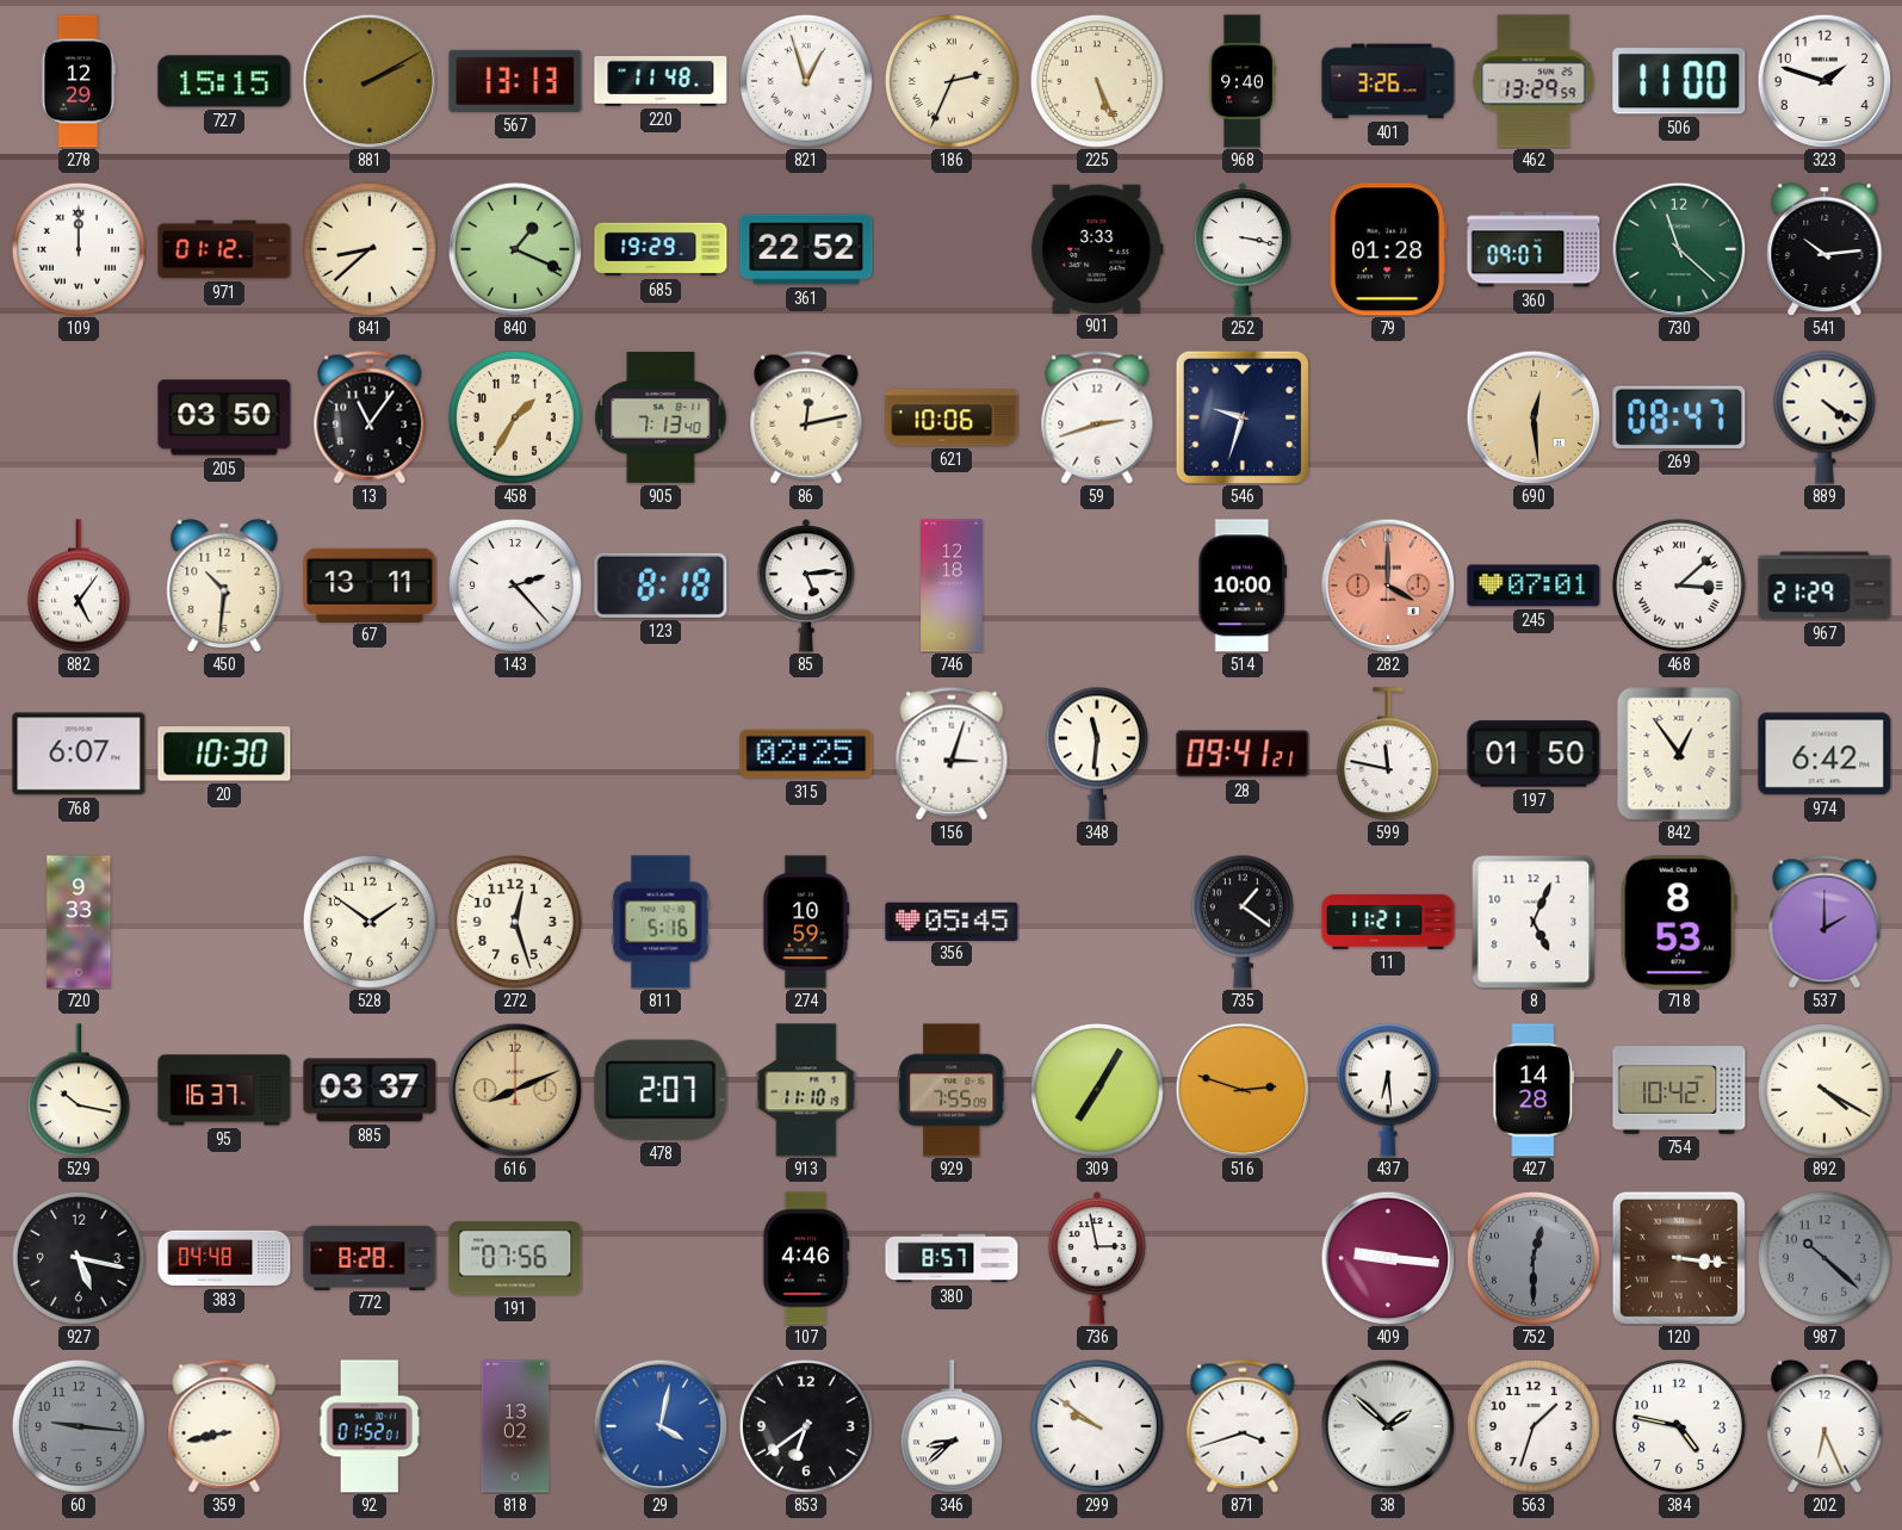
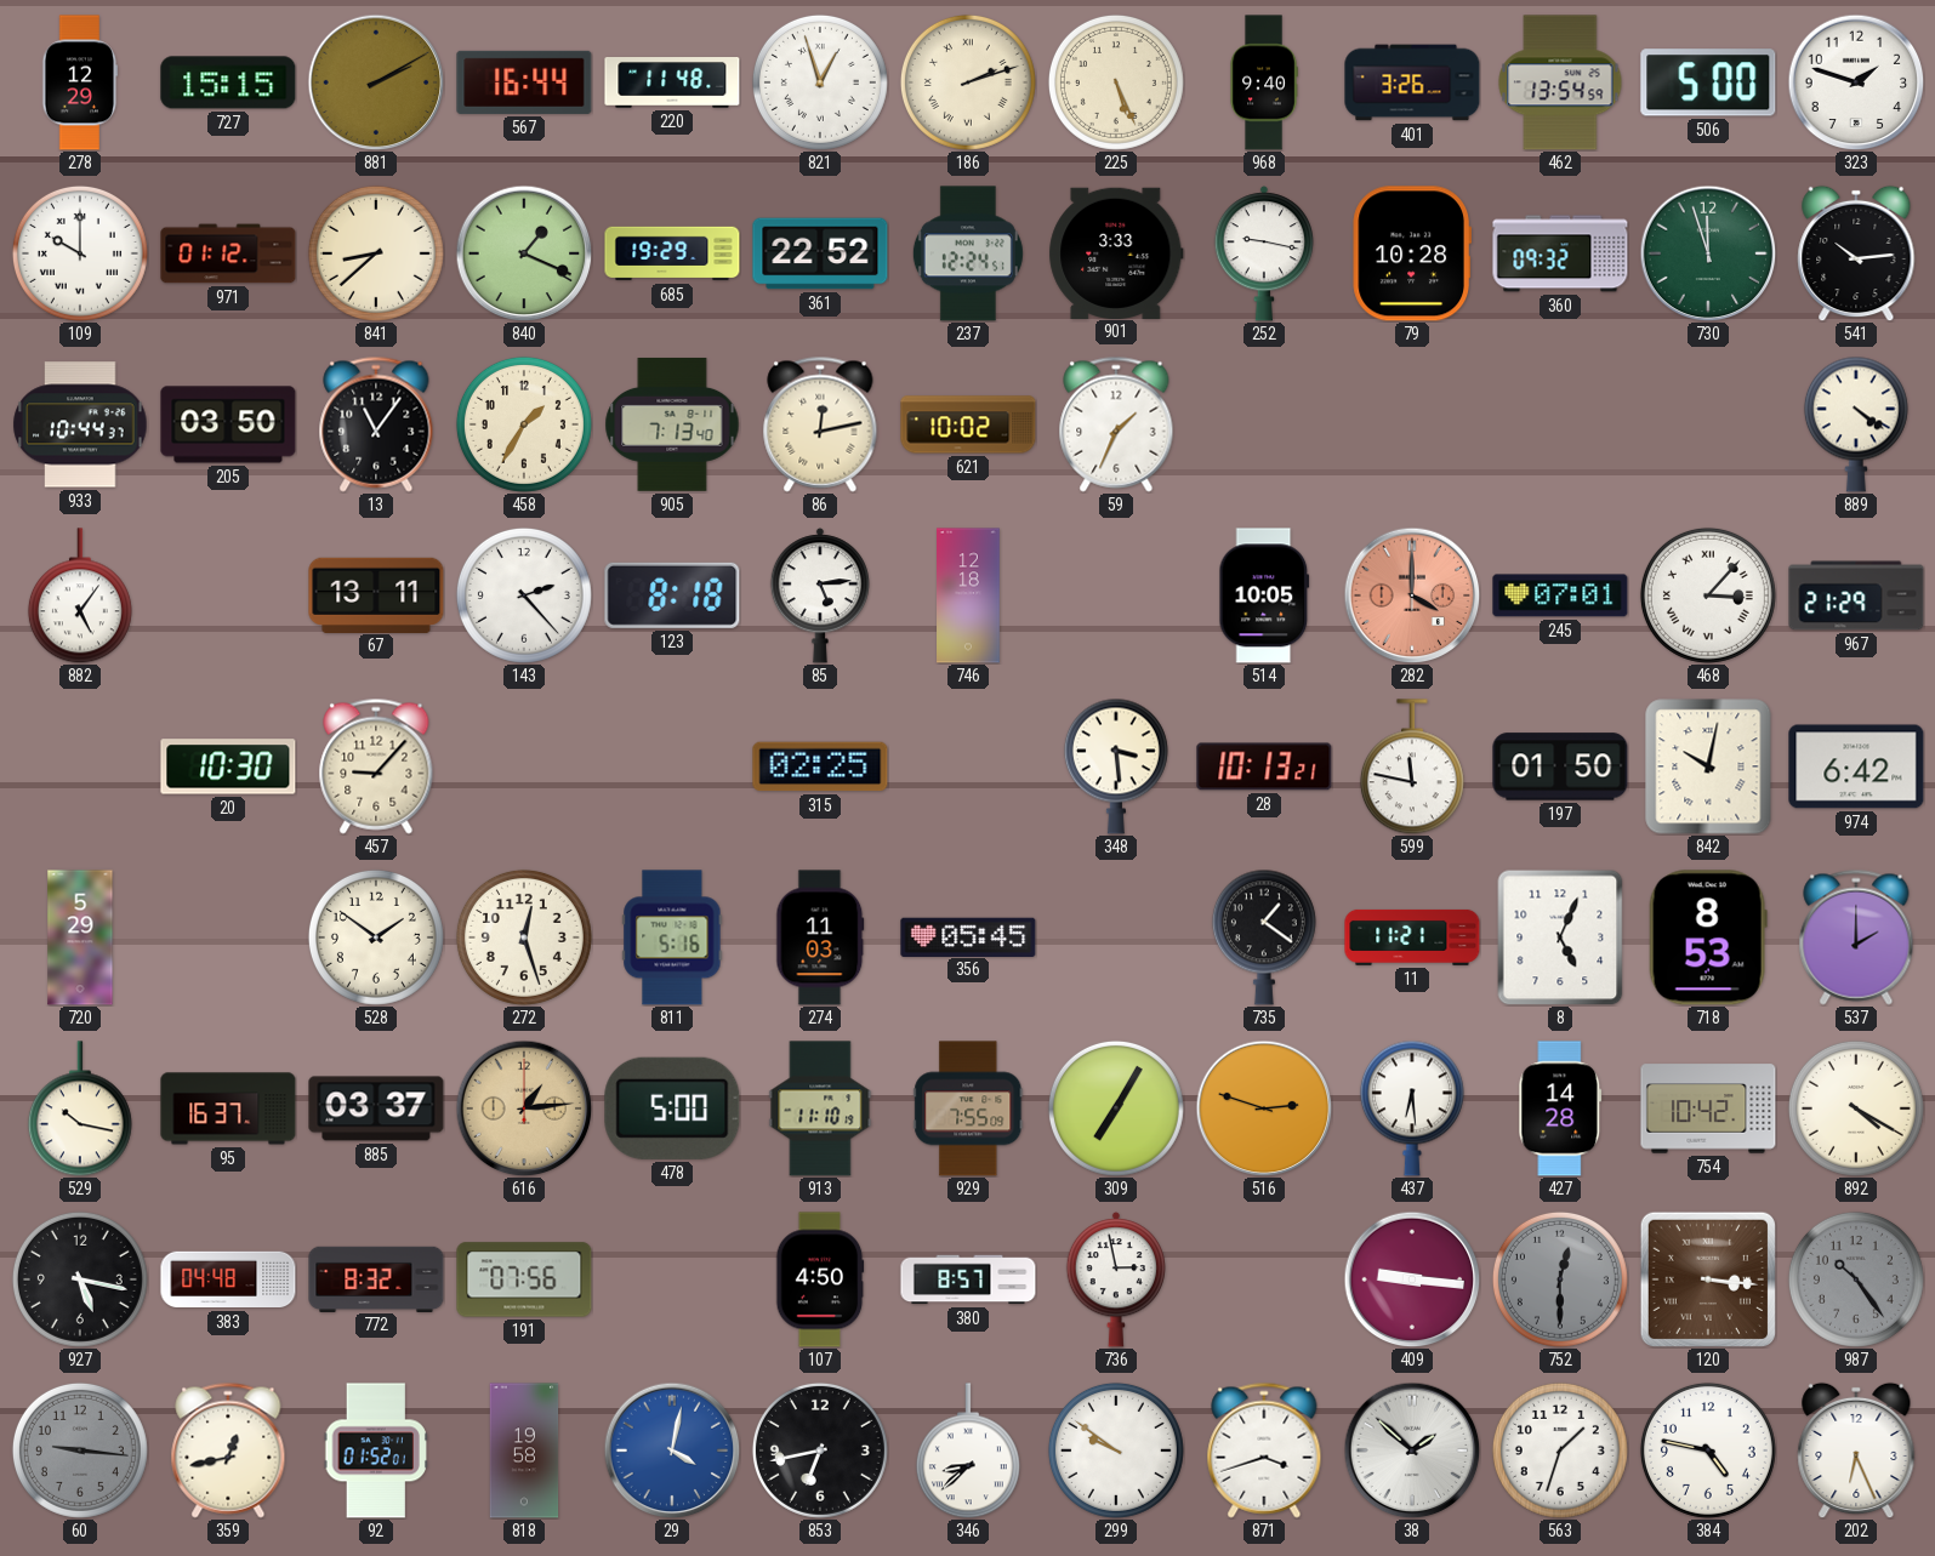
567: 13:13 -> 16:44
186: 2:34 -> 2:12
462: 13:29 -> 13:54
506: 11:00 -> 5:00
109: 12:00 -> 10:00
237: none -> 12:24
252: 3:17 -> 9:17
79: 01:28 -> 10:28
360: 09:07 -> 09:32
730: 11:22 -> 11:57
933: none -> 10:44
621: 10:06 -> 10:02
59: 2:42 -> 1:34
546: 9:33 -> none
690: 12:29 -> none
269: 08:47 -> none
450: 10:31 -> none
514: 10:00 -> 10:05
468: 3:08 -> 3:07
768: 6:07 -> none
457: none -> 9:07
156: 3:03 -> none
348: 11:31 -> 3:29
28: 09:41 -> 10:13
842: 12:54 -> 10:02
720: 9:33 -> 5:29
274: 10:59 -> 11:03
616: 8:11 -> 1:14
478: 2:07 -> 5:00
772: 8:28 -> 8:32
107: 4:46 -> 4:50
987: 10:22 -> 10:24
359: 8:43 -> 12:43
818: 13:02 -> 19:58
853: 6:39 -> 6:43
